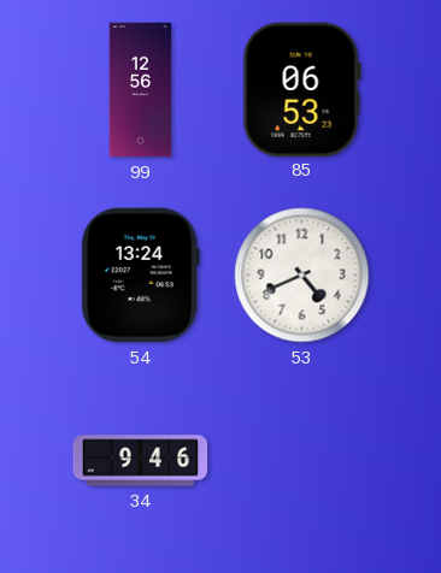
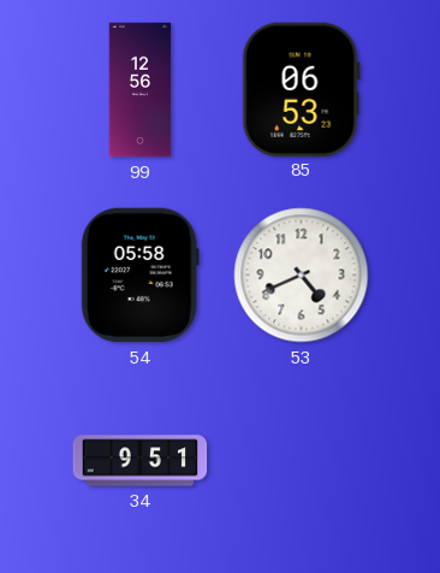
54: 13:24 -> 05:58
34: 9:46 -> 9:51
